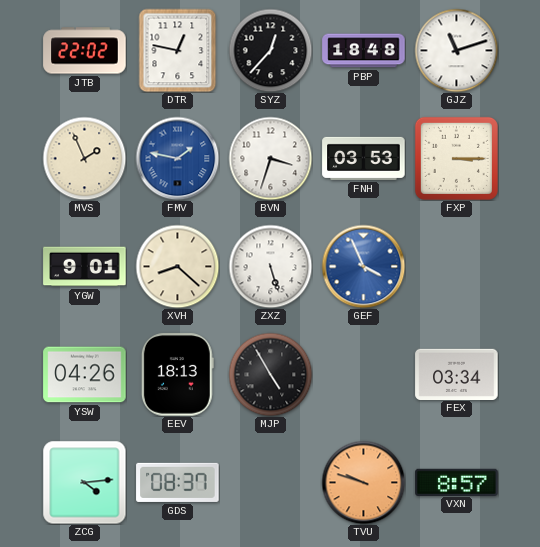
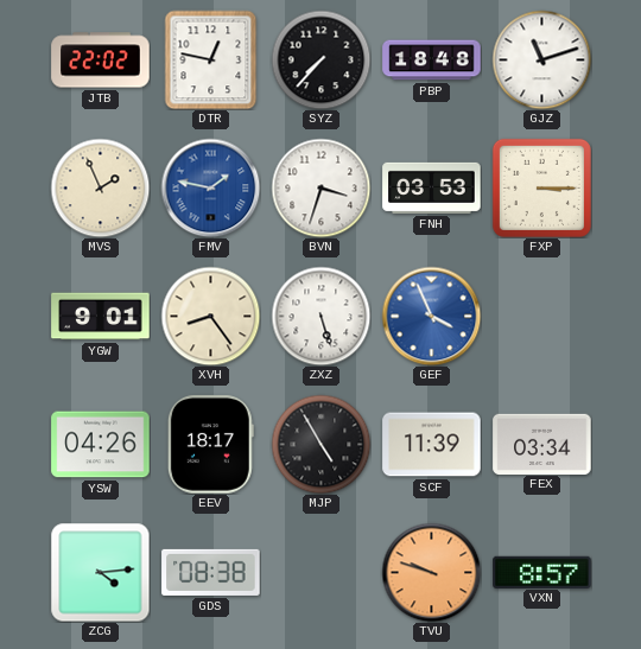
SYZ: 12:37 -> 7:37
XVH: 8:22 -> 8:24
EEV: 18:13 -> 18:17
SCF: none -> 11:39
GDS: 08:37 -> 08:38
